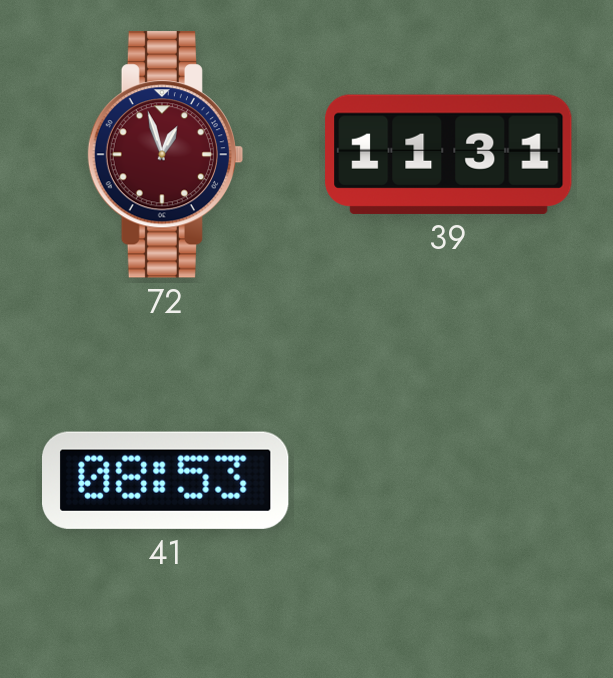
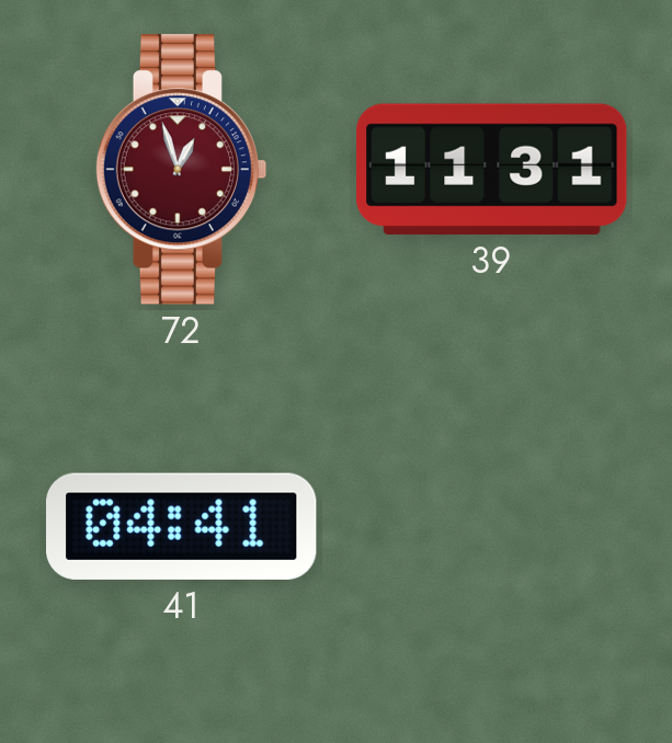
41: 08:53 -> 04:41
